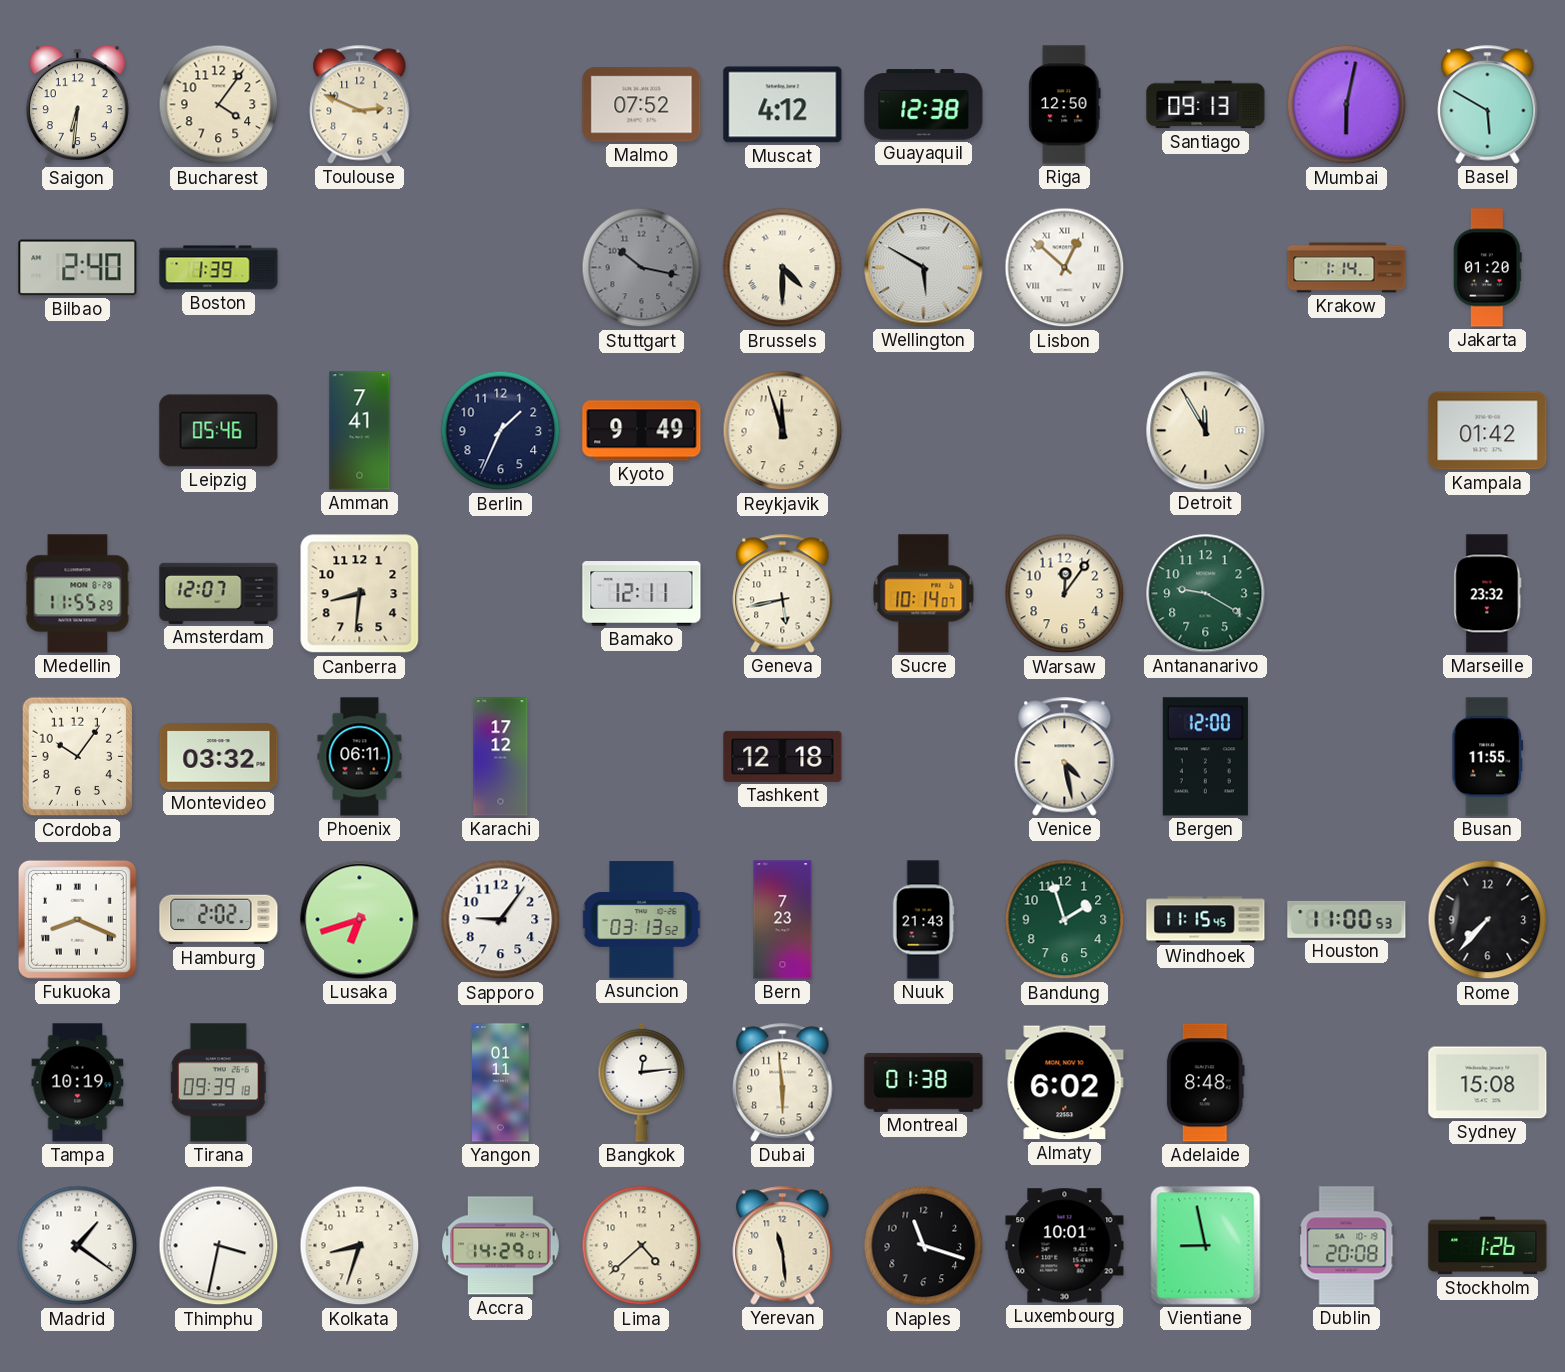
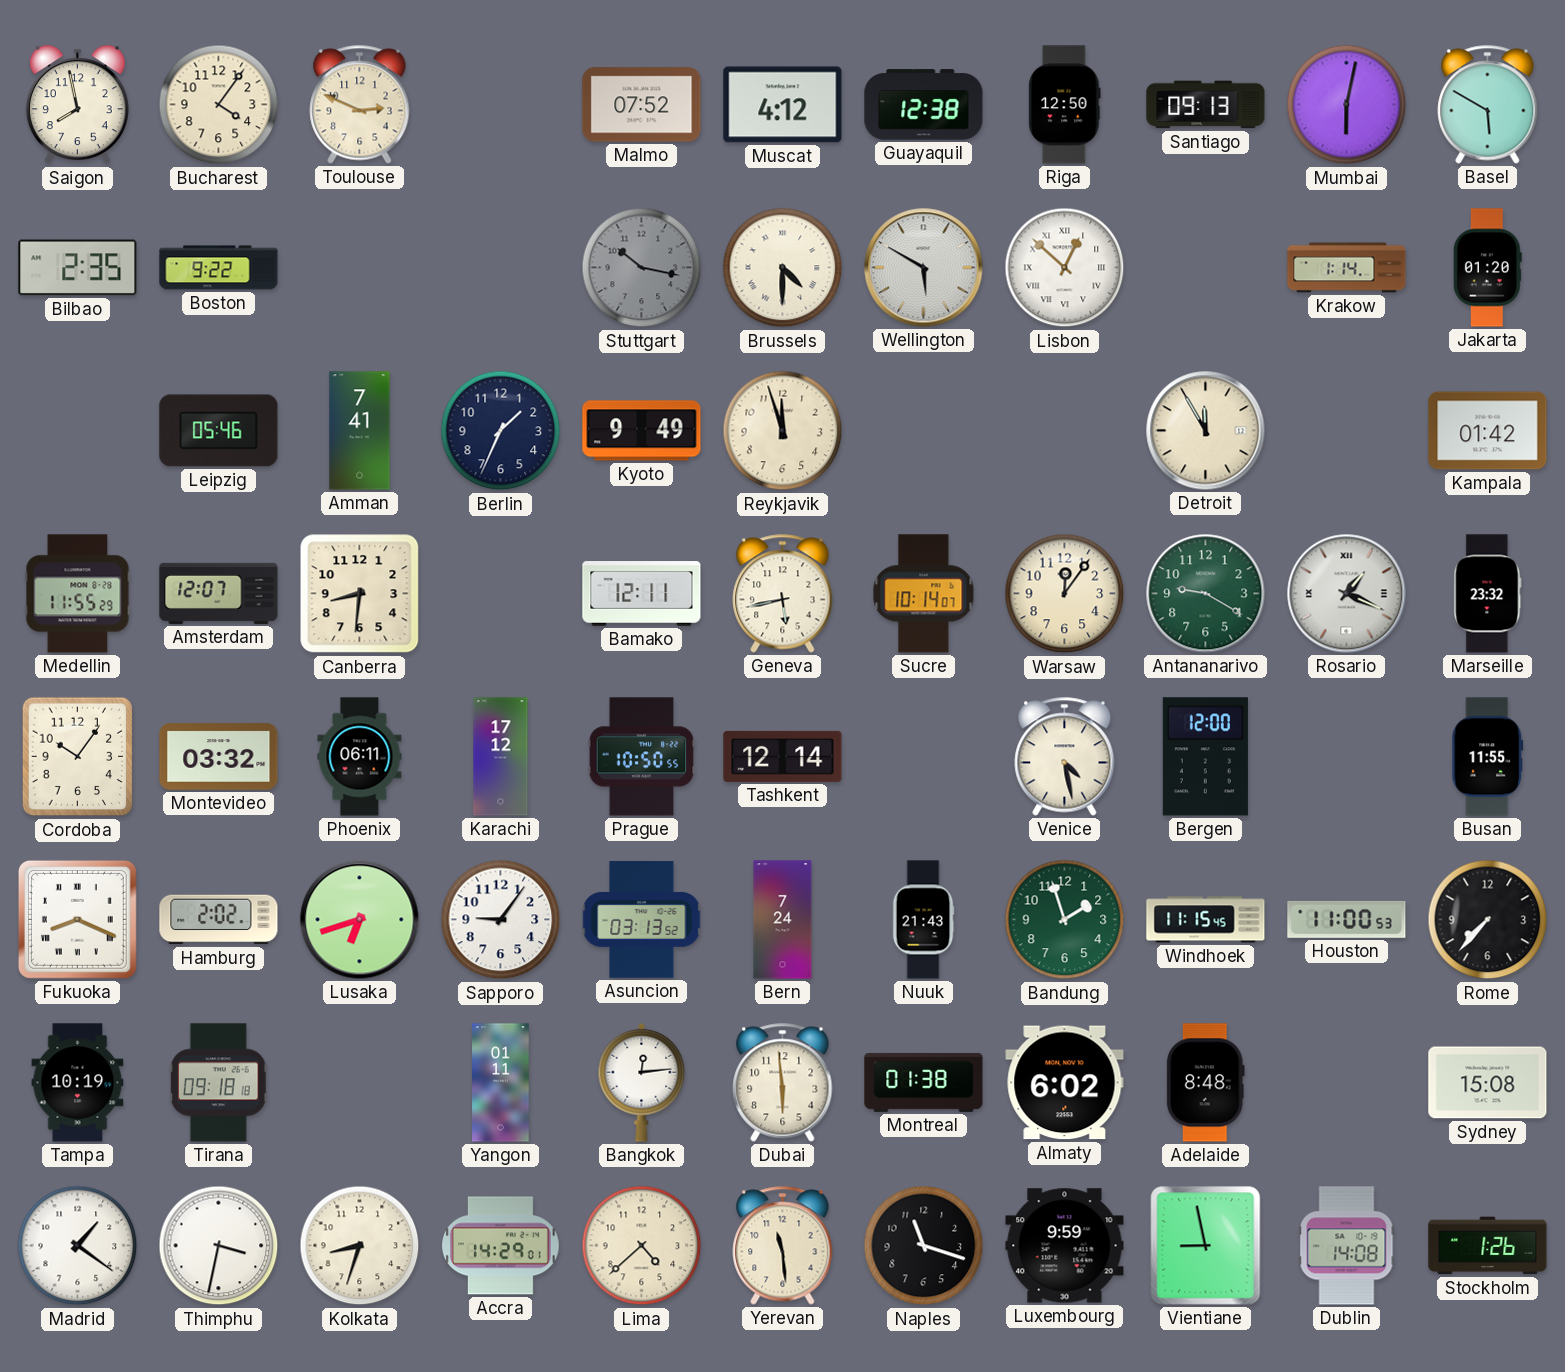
Saigon: 6:31 -> 7:58
Bilbao: 2:40 -> 2:35
Boston: 1:39 -> 9:22
Rosario: none -> 1:19
Prague: none -> 10:50
Tashkent: 12:18 -> 12:14
Bern: 7:23 -> 7:24
Tirana: 09:39 -> 09:18
Luxembourg: 10:01 -> 9:59
Dublin: 20:08 -> 14:08
